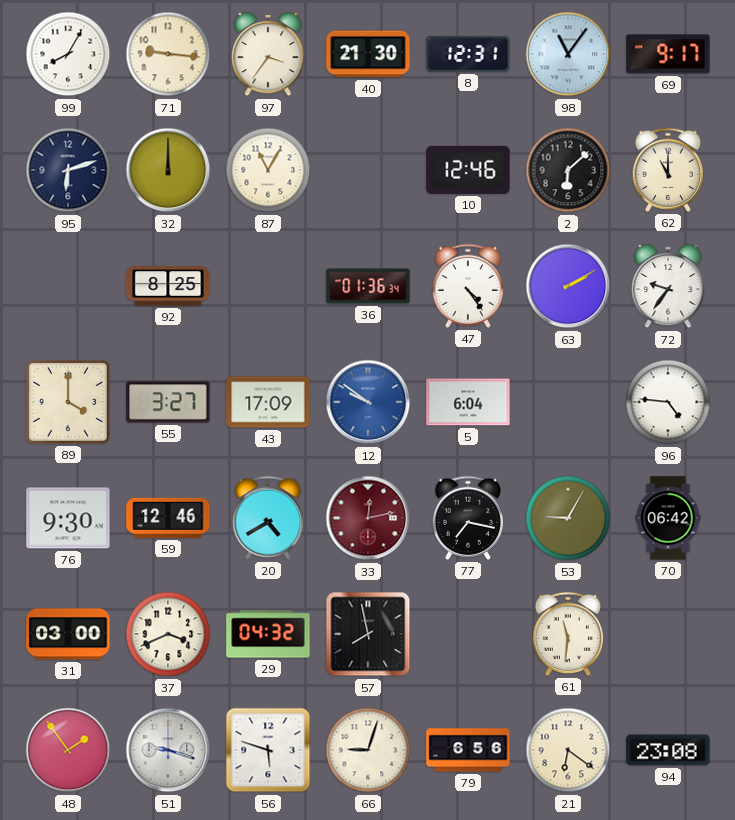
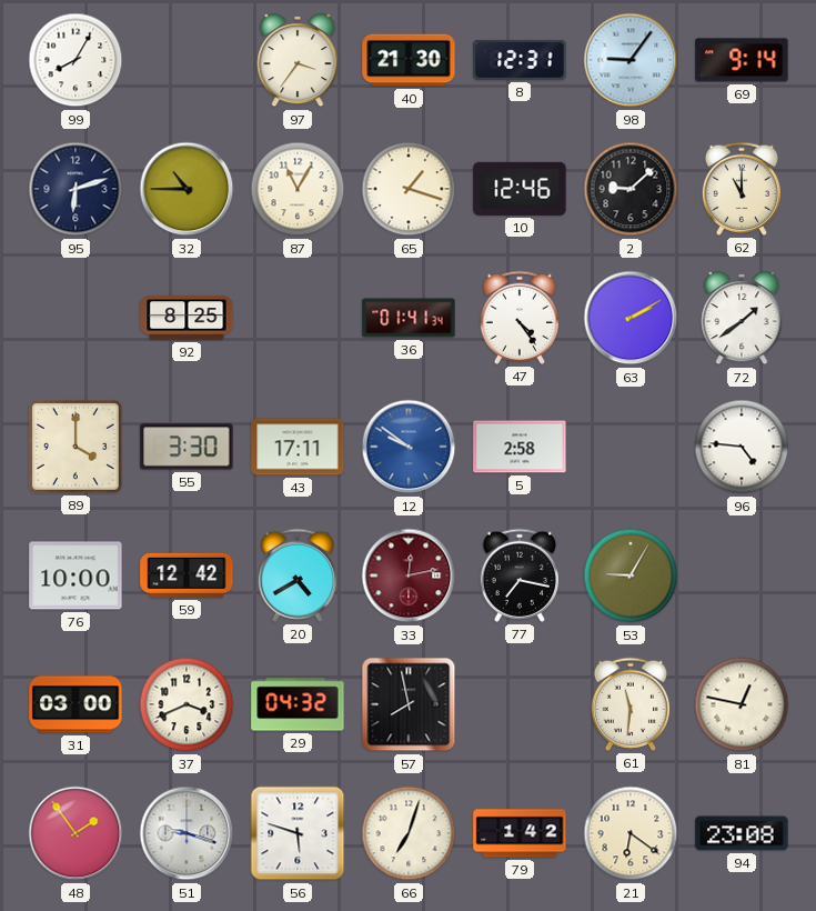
71: 9:16 -> none
98: 11:06 -> 9:06
69: 9:17 -> 9:14
32: 12:00 -> 10:45
65: none -> 1:18
2: 6:08 -> 9:08
36: 01:36 -> 01:41
72: 9:36 -> 1:39
55: 3:27 -> 3:30
43: 17:09 -> 17:11
5: 6:04 -> 2:58
76: 9:30 -> 10:00
59: 12:46 -> 12:42
70: 06:42 -> none
81: none -> 12:47
66: 9:03 -> 7:03
79: 6:56 -> 1:42
